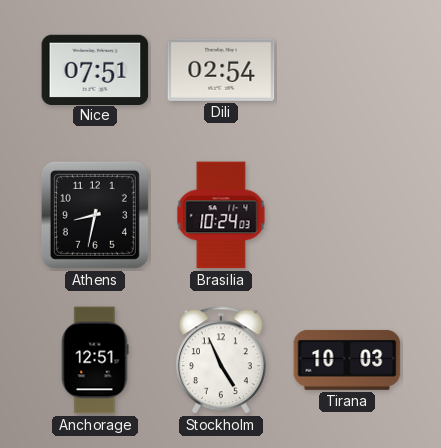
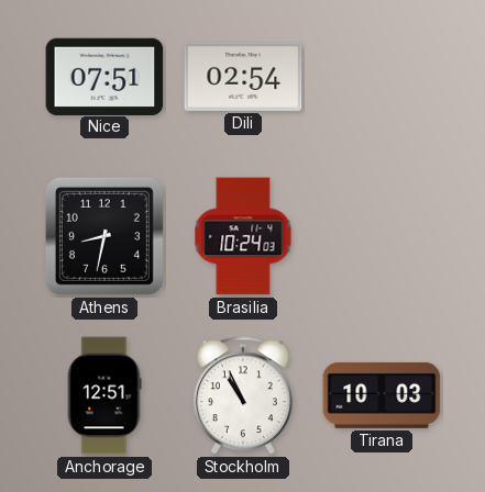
Stockholm: 4:56 -> 10:56
